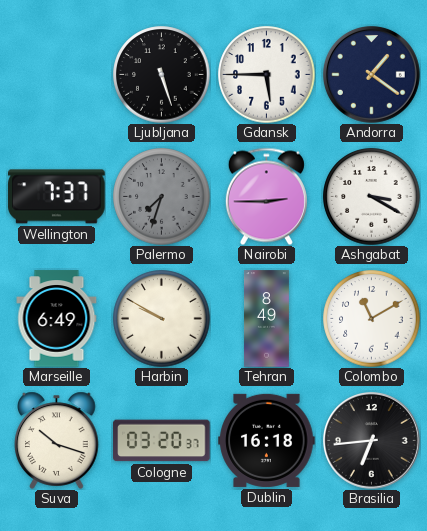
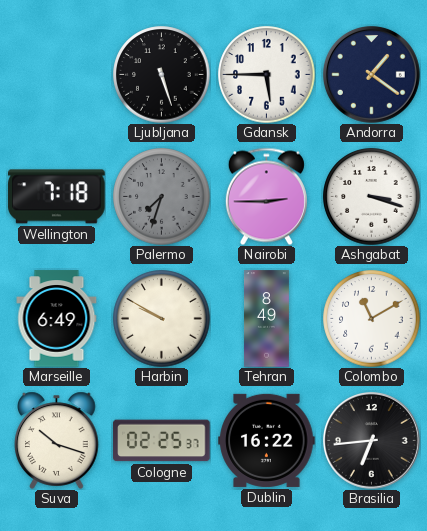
Wellington: 7:37 -> 7:18
Ashgabat: 3:20 -> 3:18
Cologne: 03:20 -> 02:25
Dublin: 16:18 -> 16:22
